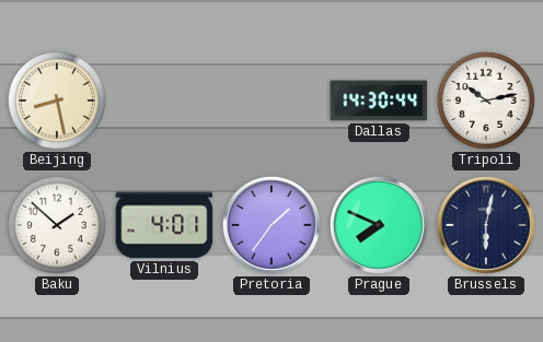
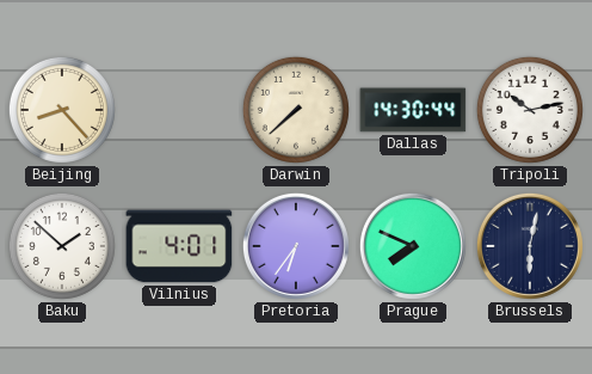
Beijing: 8:28 -> 8:23
Darwin: none -> 7:38
Pretoria: 1:36 -> 6:36
